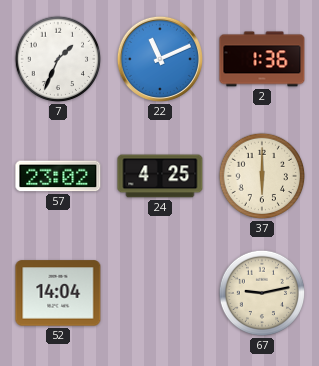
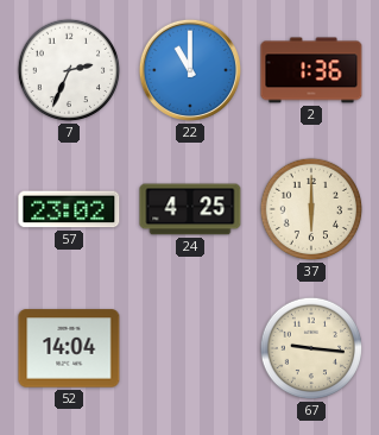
7: 1:34 -> 2:34
22: 11:11 -> 11:00
67: 9:13 -> 9:16
